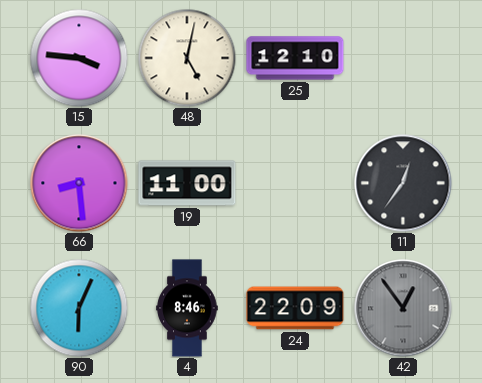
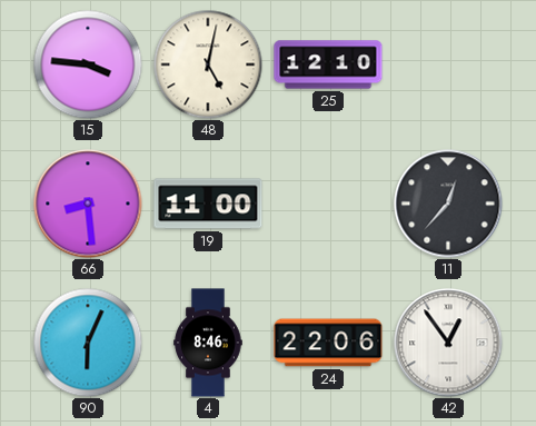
11: 12:36 -> 12:37
24: 22:09 -> 22:06
42 dial: grey -> white
